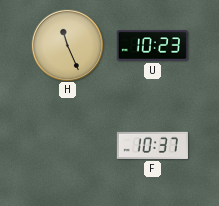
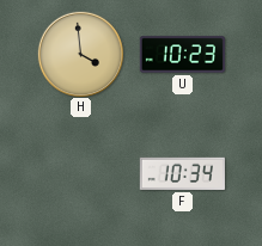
H: 11:26 -> 3:59
F: 10:37 -> 10:34
